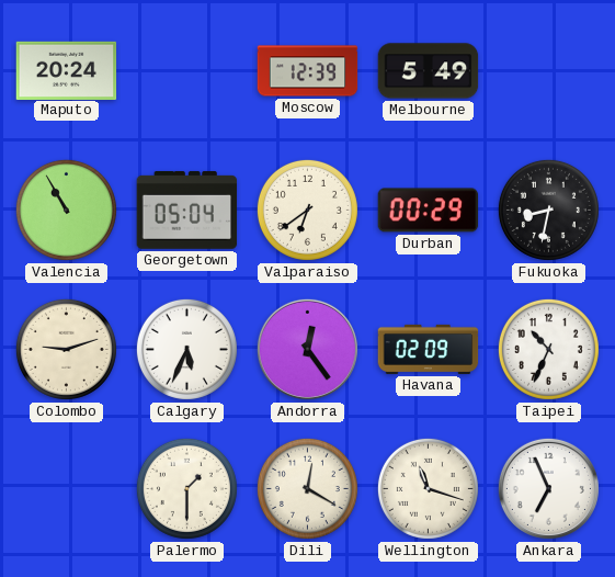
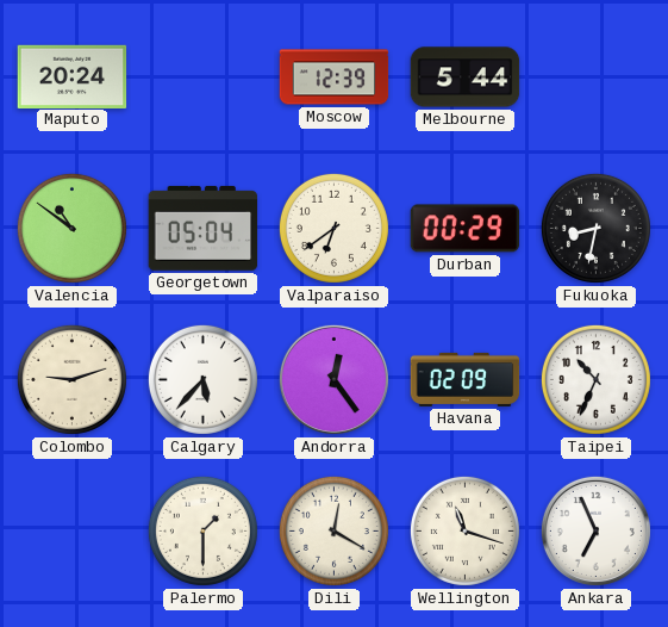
Melbourne: 5:49 -> 5:44
Valencia: 10:55 -> 10:51
Calgary: 5:34 -> 5:37
